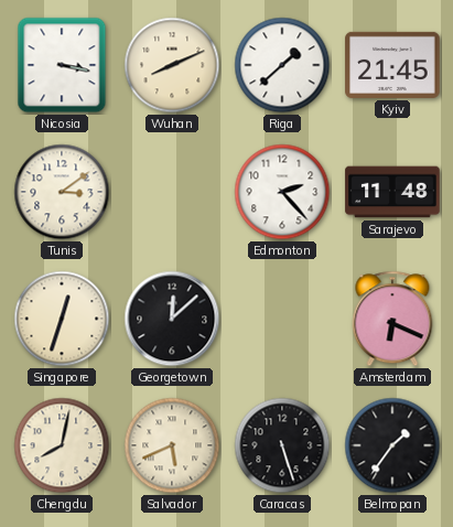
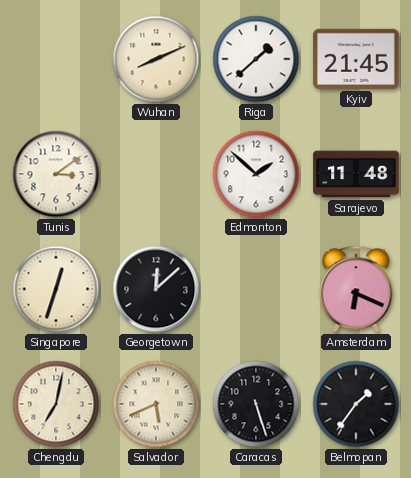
Nicosia: 3:17 -> none
Edmonton: 2:23 -> 1:52
Chengdu: 8:02 -> 7:02
